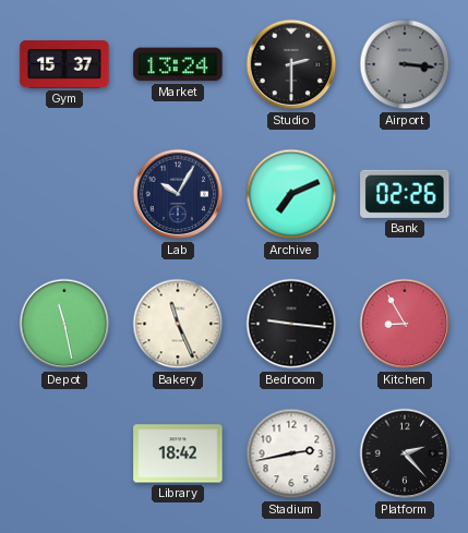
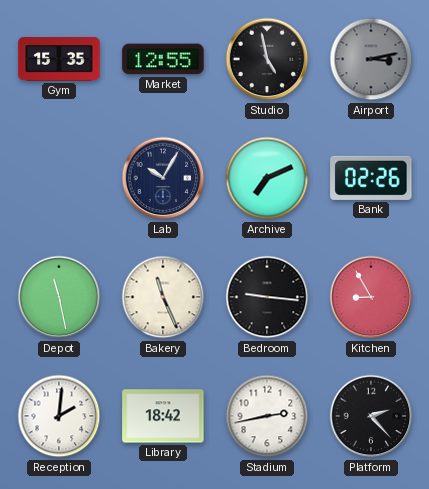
Gym: 15:37 -> 15:35
Market: 13:24 -> 12:55
Studio: 2:30 -> 4:58
Airport: 3:16 -> 3:13
Reception: none -> 2:01
